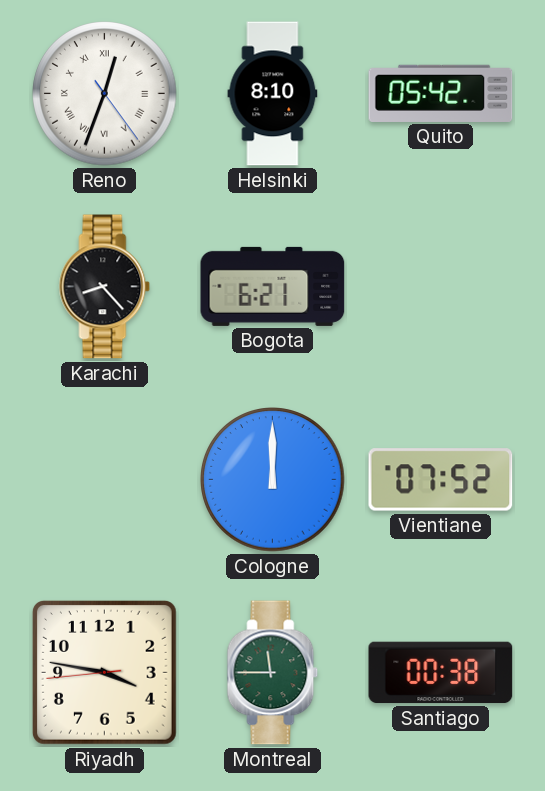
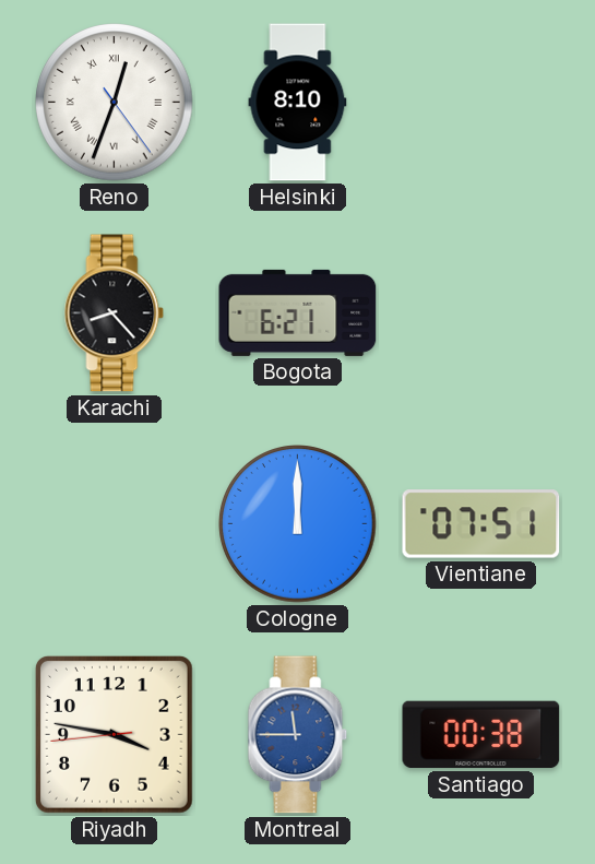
Quito: 05:42 -> none
Vientiane: 07:52 -> 07:51
Montreal dial: green -> blue
